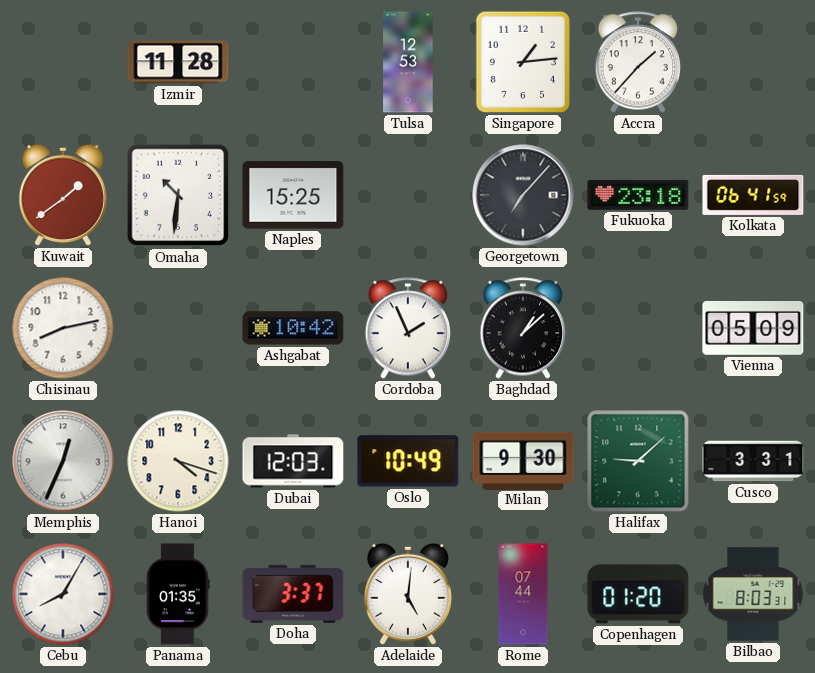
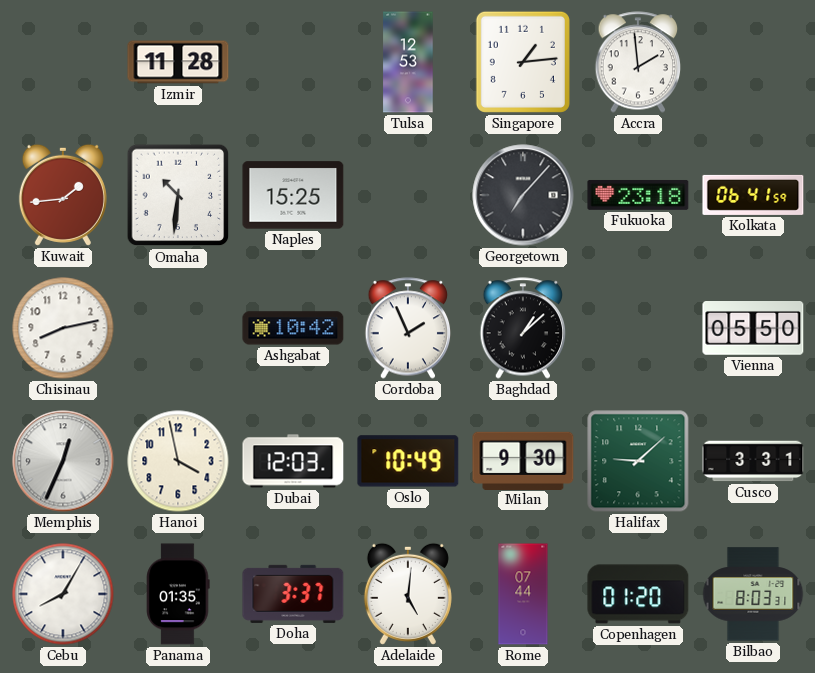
Accra: 1:37 -> 1:59
Kuwait: 1:39 -> 1:44
Vienna: 05:09 -> 05:50
Hanoi: 4:18 -> 3:58
